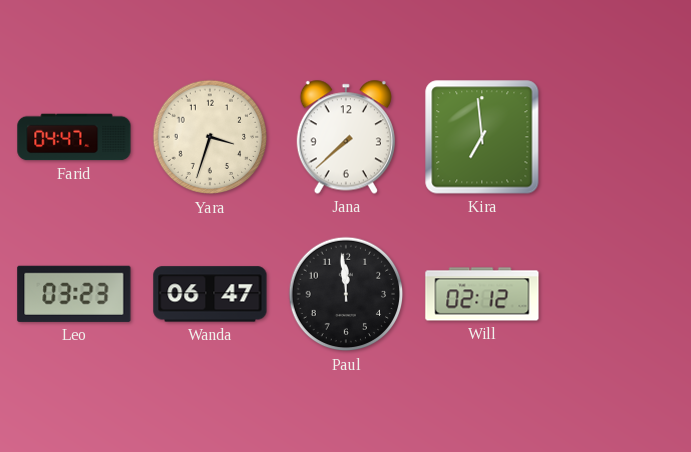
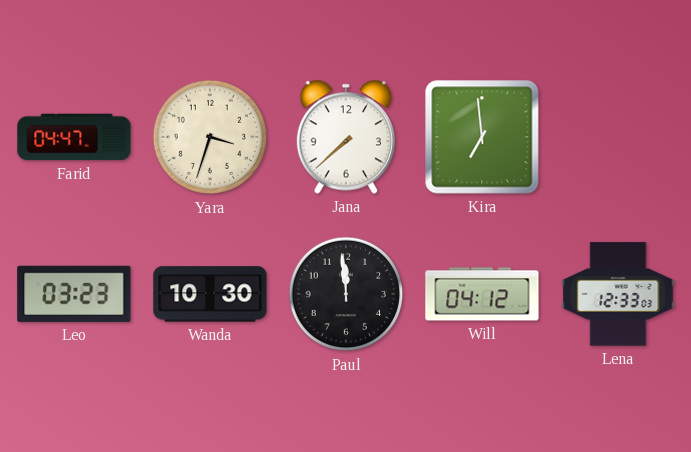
Wanda: 06:47 -> 10:30
Will: 02:12 -> 04:12
Lena: none -> 12:33
